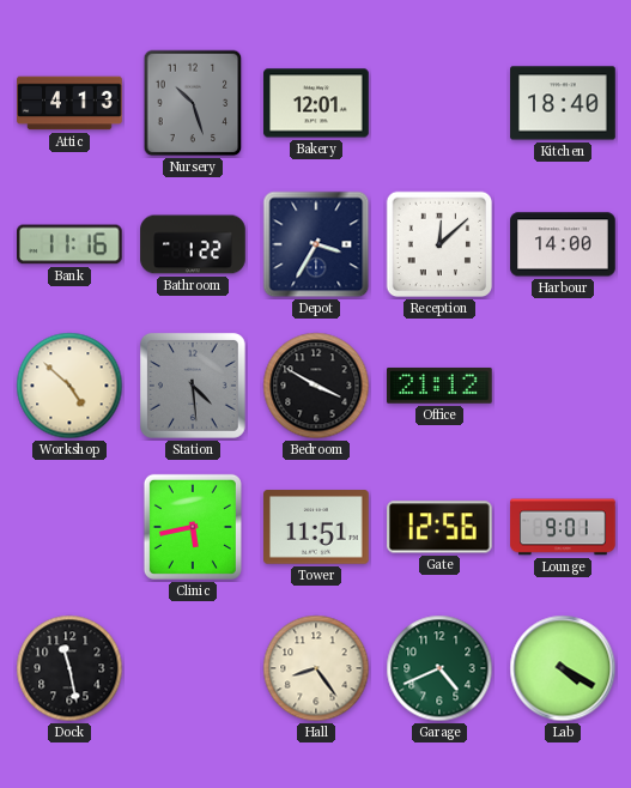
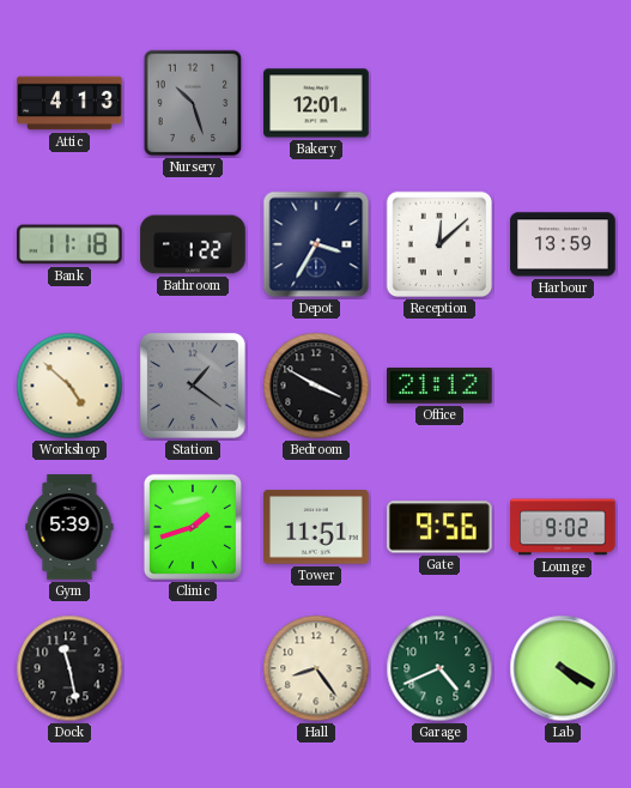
Kitchen: 18:40 -> none
Bank: 11:16 -> 11:18
Harbour: 14:00 -> 13:59
Station: 4:29 -> 1:21
Gym: none -> 5:39
Clinic: 5:43 -> 1:42
Gate: 12:56 -> 9:56
Lounge: 9:01 -> 9:02
